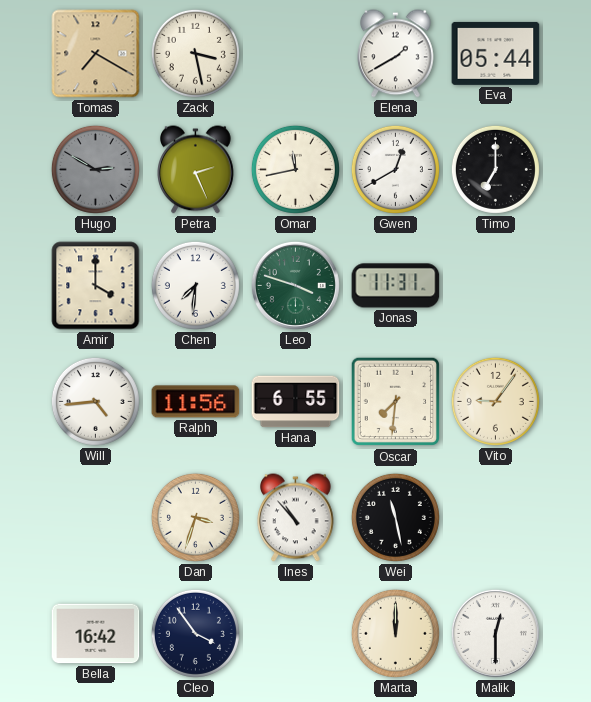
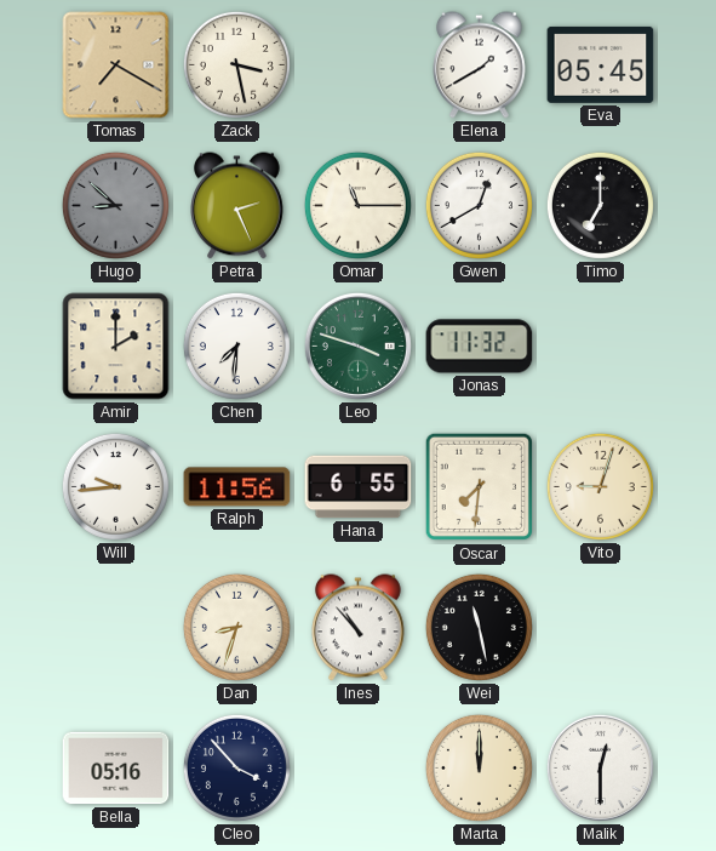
Eva: 05:44 -> 05:45
Hugo: 2:50 -> 8:52
Omar: 11:43 -> 11:15
Amir: 4:00 -> 2:00
Jonas: 11:31 -> 11:32
Will: 4:44 -> 9:44
Vito: 9:06 -> 9:03
Dan: 3:33 -> 8:33
Bella: 16:42 -> 05:16
Cleo: 3:54 -> 3:53
